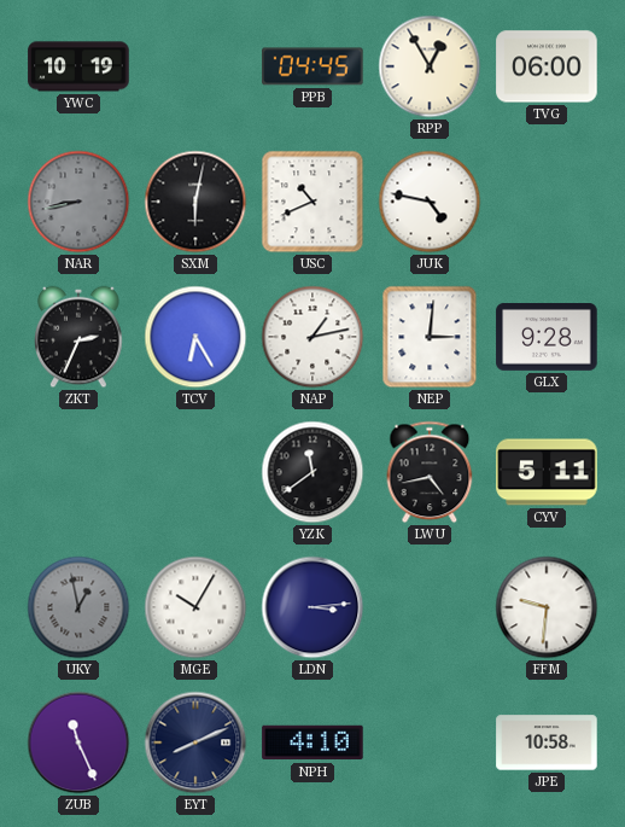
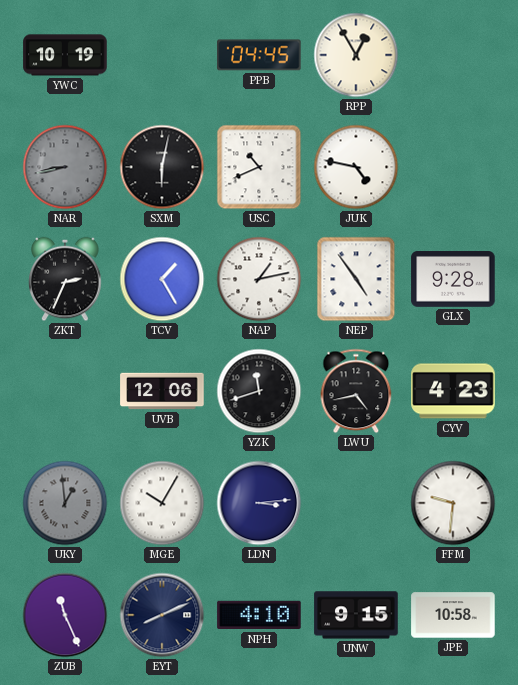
TVG: 06:00 -> none
TCV: 6:25 -> 1:25
NEP: 3:01 -> 4:54
UVB: none -> 12:06
YZK: 11:39 -> 11:42
CYV: 5:11 -> 4:23
UKY: 12:58 -> 12:59
UNW: none -> 9:15
